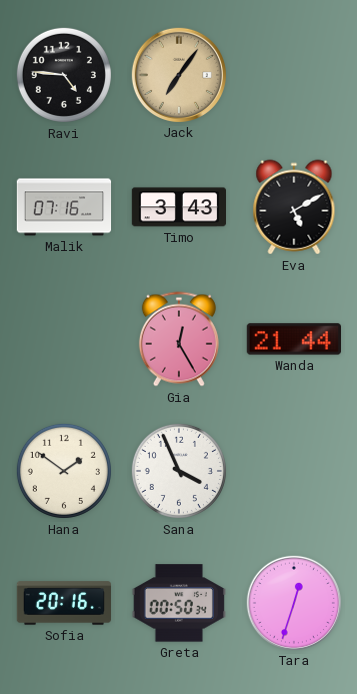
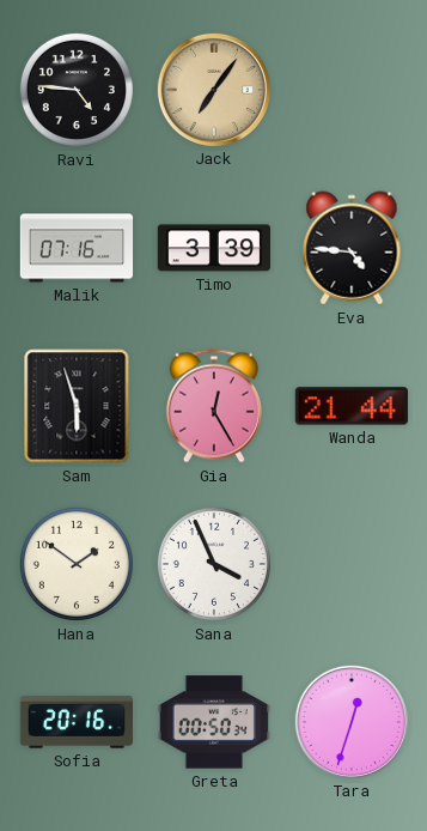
Timo: 3:43 -> 3:39
Eva: 5:10 -> 4:46
Sam: none -> 5:57
